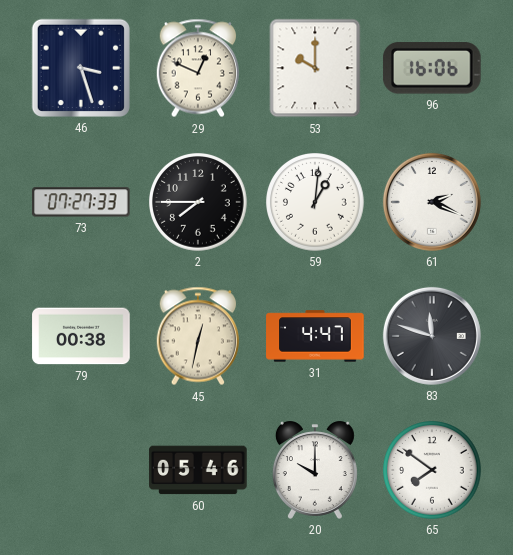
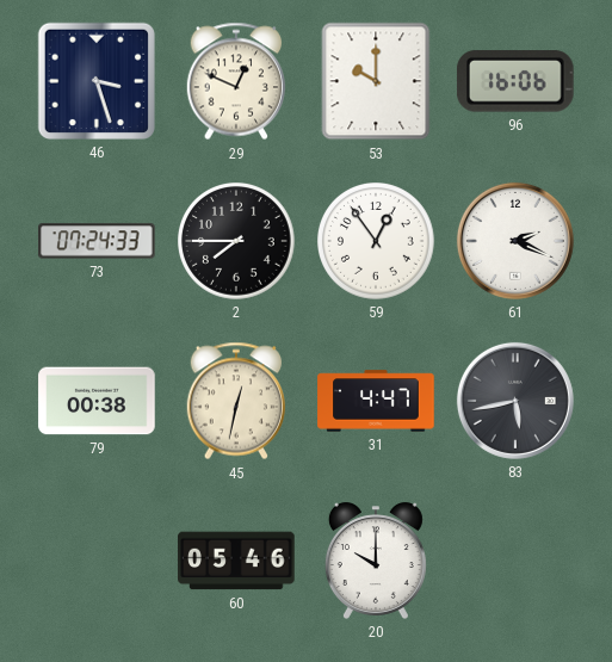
73: 07:27 -> 07:24
59: 1:01 -> 12:54
83: 11:48 -> 5:43
65: 7:51 -> none
